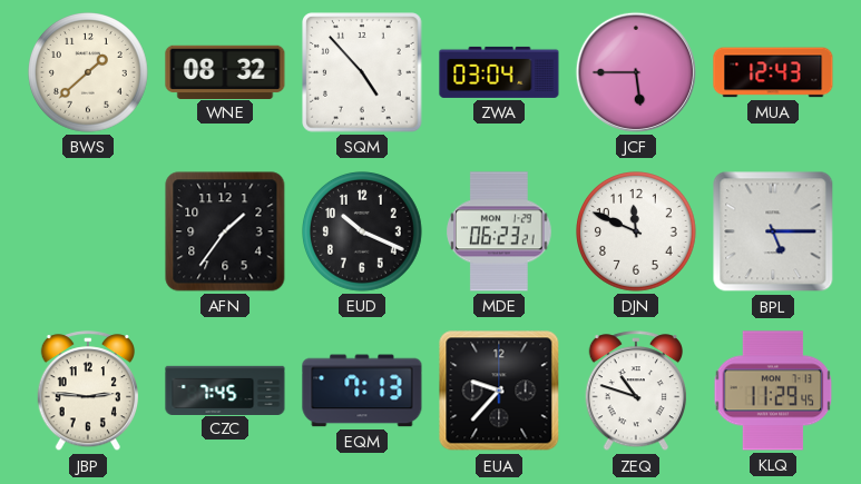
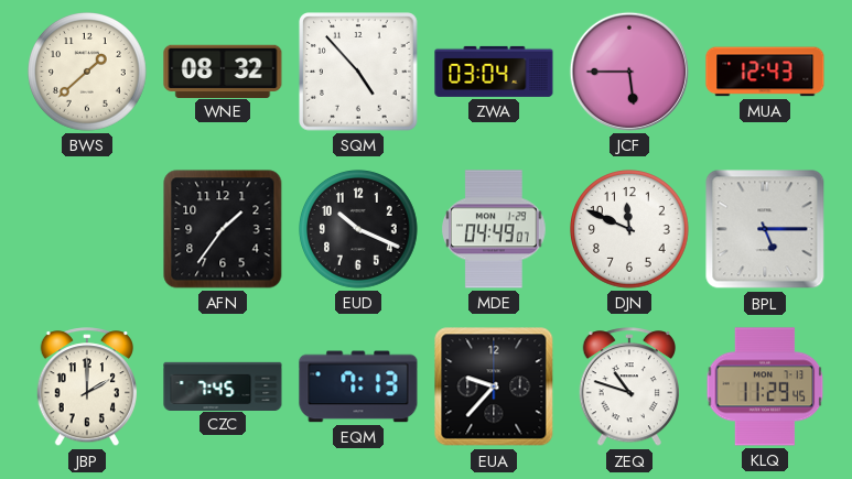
MDE: 06:23 -> 04:49
JBP: 2:46 -> 2:00
